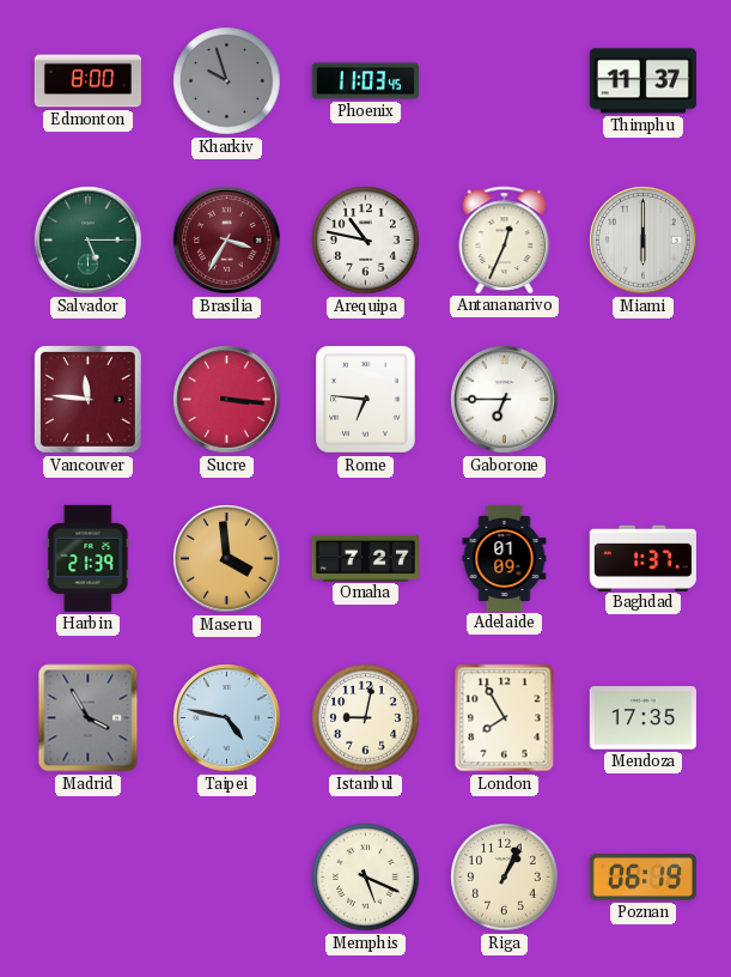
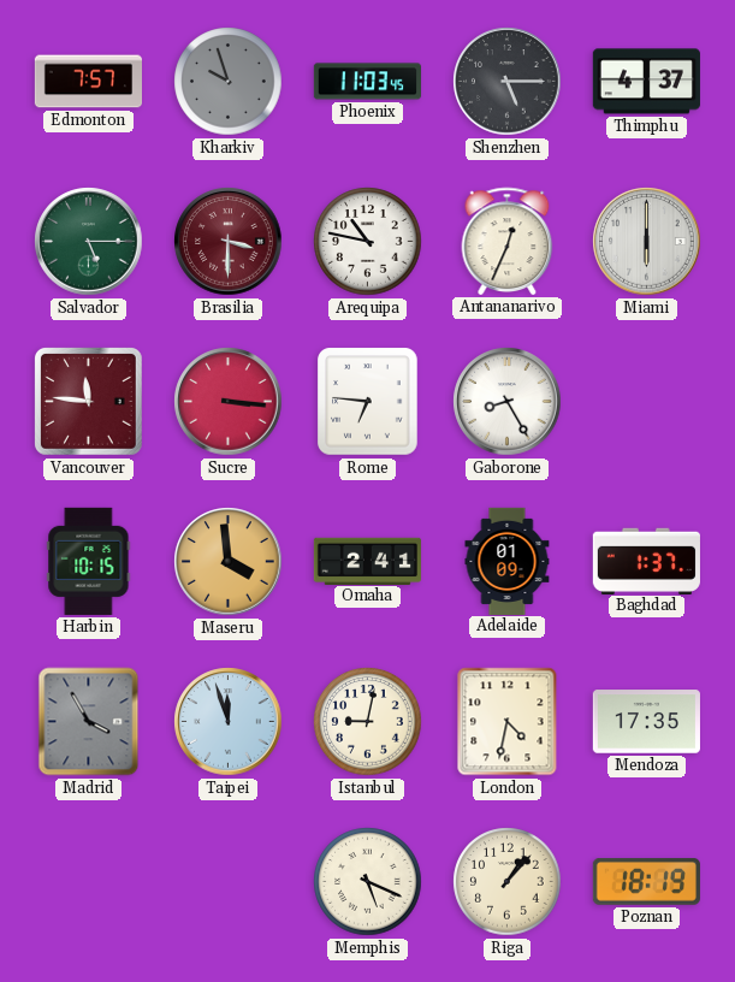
Edmonton: 8:00 -> 7:57
Shenzhen: none -> 5:15
Thimphu: 11:37 -> 4:37
Brasilia: 3:35 -> 3:30
Gaborone: 6:45 -> 8:25
Harbin: 21:39 -> 10:15
Omaha: 7:27 -> 2:41
Taipei: 4:47 -> 11:57
London: 7:55 -> 4:32
Riga: 1:04 -> 1:07
Poznan: 06:19 -> 18:19
